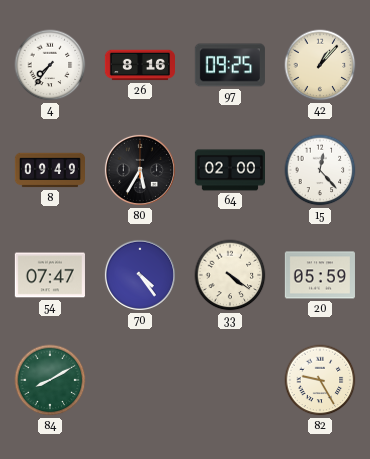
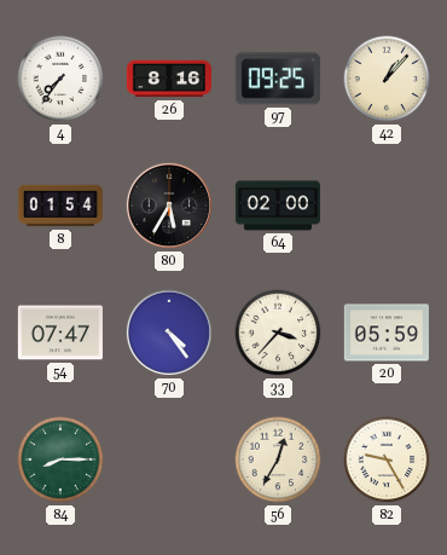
8: 09:49 -> 01:54
15: 12:23 -> none
33: 4:21 -> 3:37
84: 8:10 -> 8:15
56: none -> 12:35
